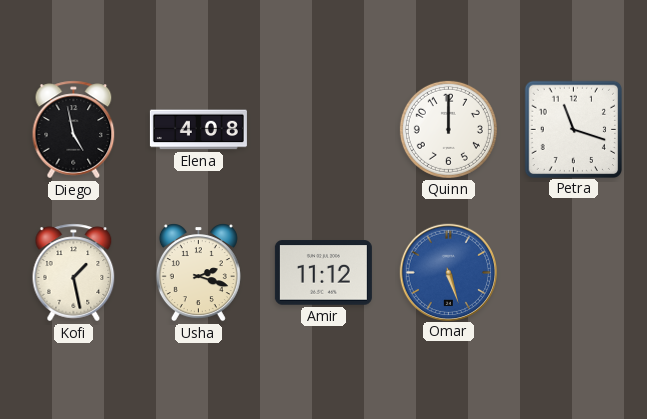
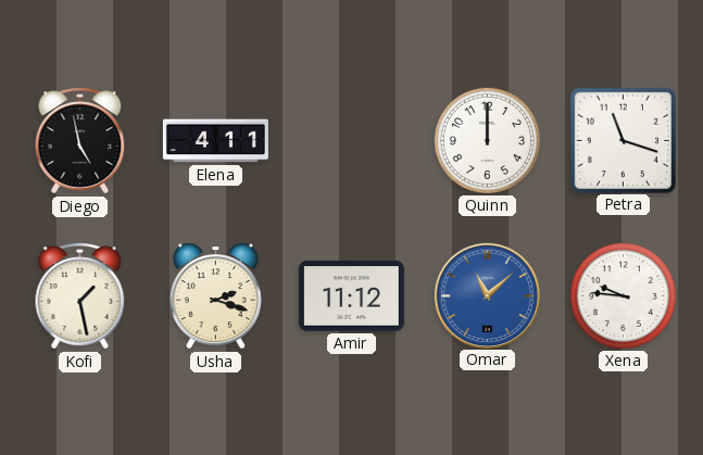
Elena: 4:08 -> 4:11
Omar: 5:27 -> 11:08
Xena: none -> 9:46
